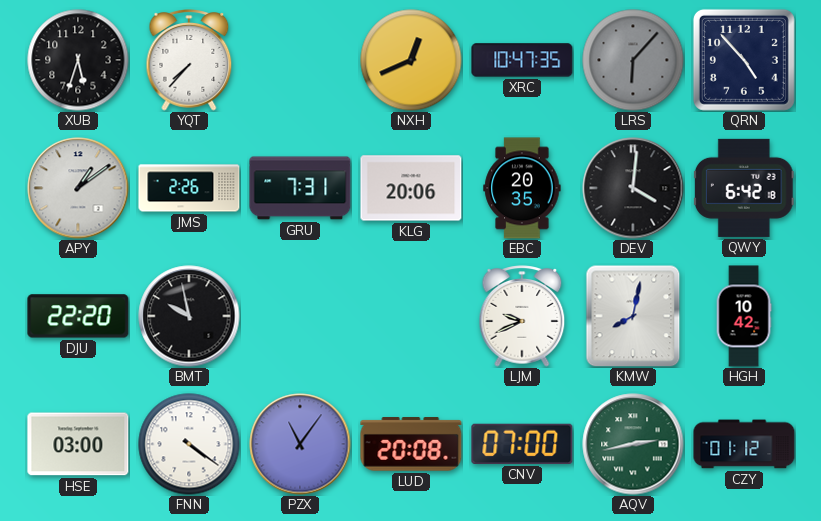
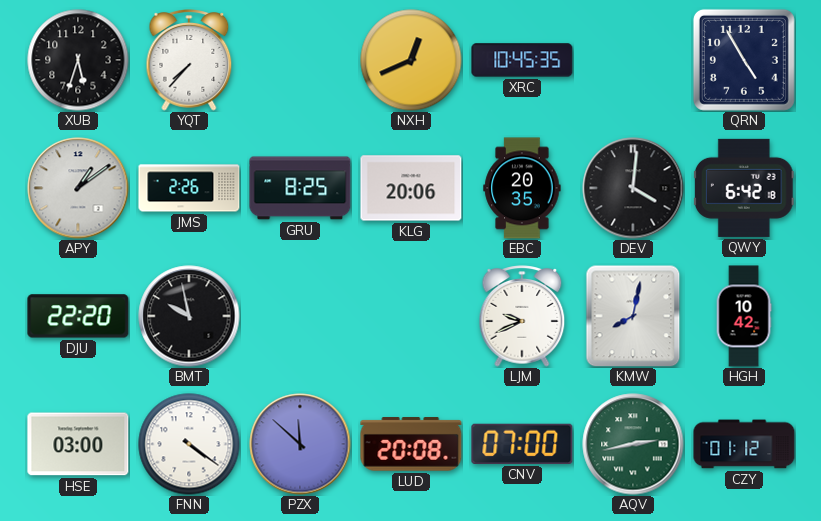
XRC: 10:47 -> 10:45
LRS: 6:07 -> none
QRN: 4:53 -> 4:55
GRU: 7:31 -> 8:25
PZX: 11:06 -> 11:52
